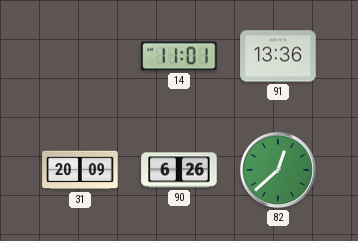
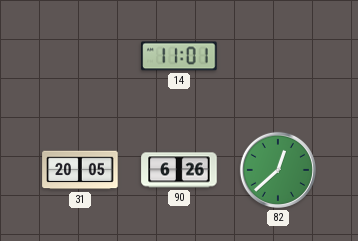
91: 13:36 -> none
31: 20:09 -> 20:05
